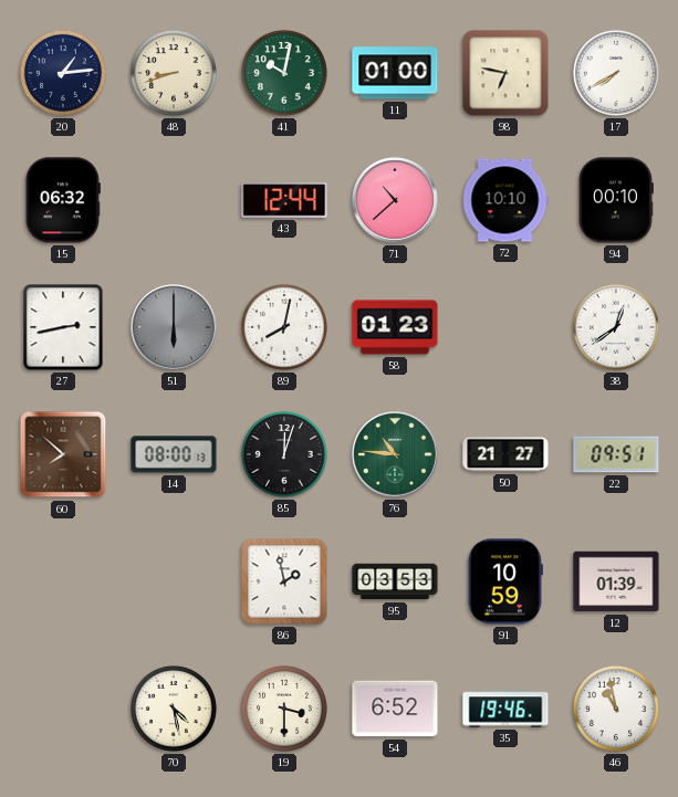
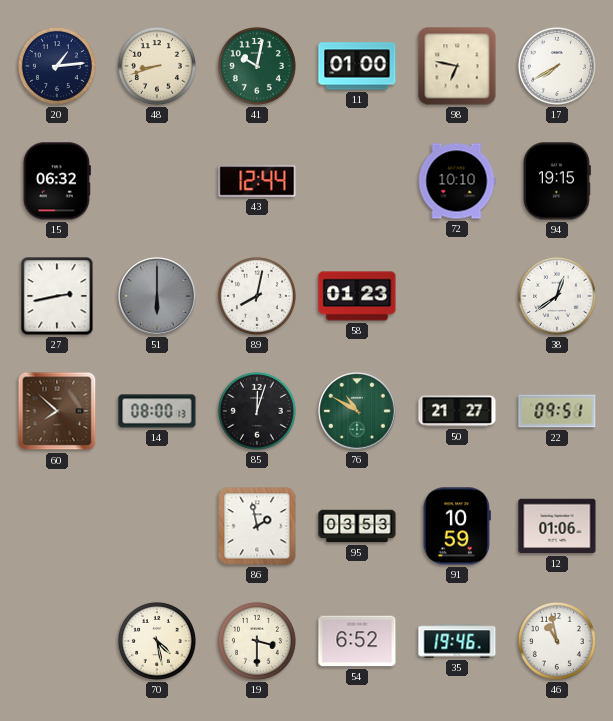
71: 10:38 -> none
94: 00:10 -> 19:15
76: 10:46 -> 10:50
12: 01:39 -> 01:06
